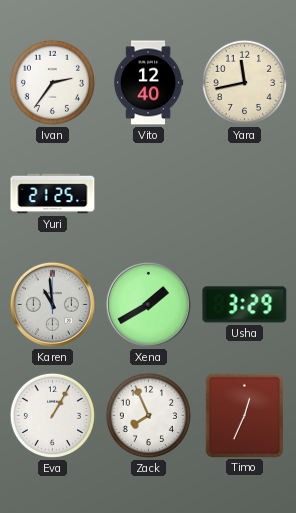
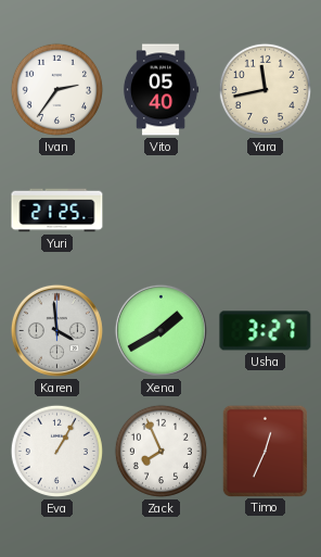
Vito: 12:40 -> 05:40
Karen: 10:59 -> 3:59
Usha: 3:29 -> 3:27
